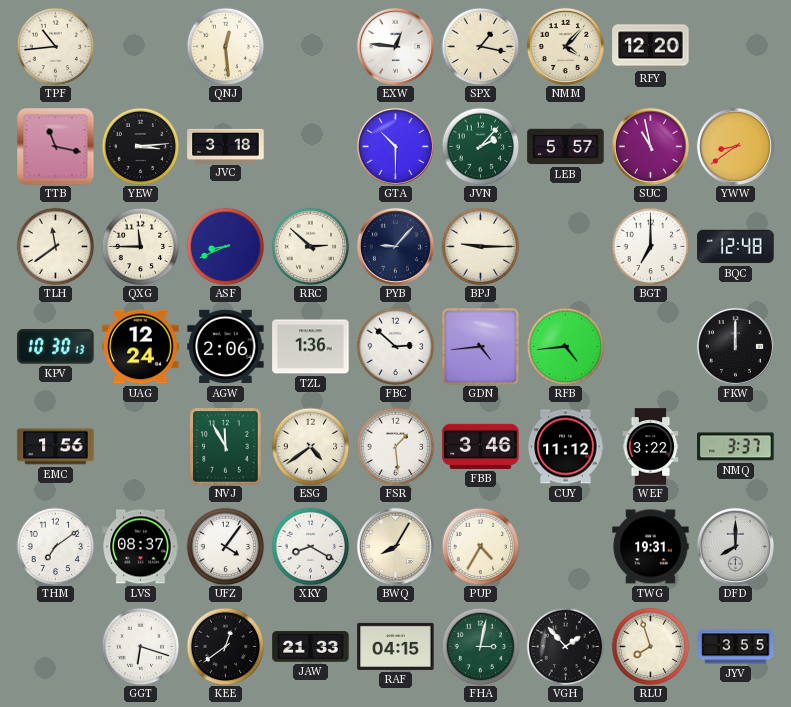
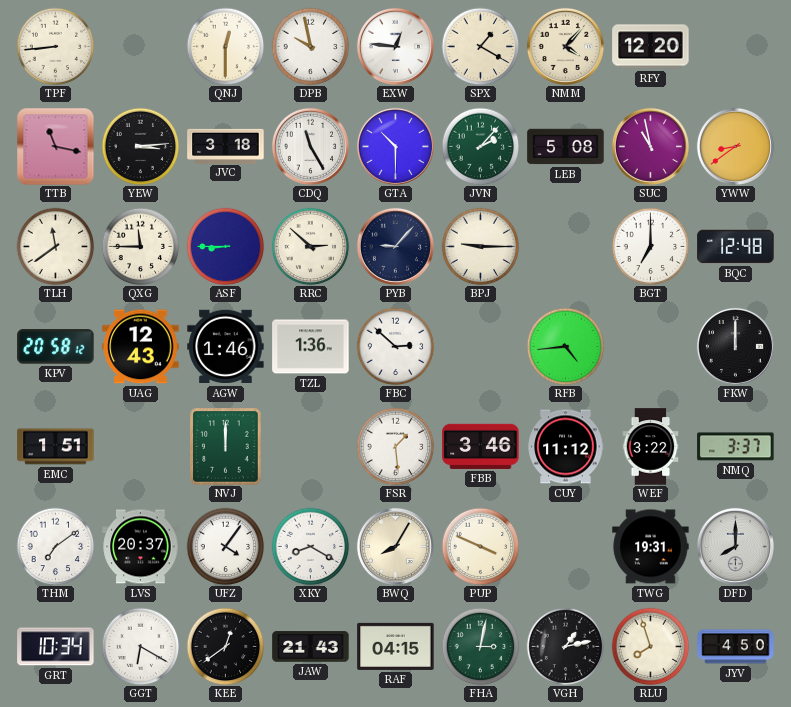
TPF: 10:44 -> 8:44
QNJ: 12:29 -> 12:30
DPB: none -> 9:58
SPX: 1:17 -> 1:20
CDQ: none -> 11:25
LEB: 5:57 -> 5:08
ASF: 8:41 -> 8:45
KPV: 10:30 -> 20:58
UAG: 12:24 -> 12:43
AGW: 2:06 -> 1:46
GDN: 4:44 -> none
EMC: 1:56 -> 1:51
NVJ: 11:55 -> 12:00
ESG: 4:39 -> none
LVS: 08:37 -> 20:37
PUP: 4:35 -> 3:49
GRT: none -> 10:34
GGT: 6:18 -> 6:20
JAW: 21:33 -> 21:43
VGH: 1:53 -> 1:13
JYV: 3:55 -> 4:50
